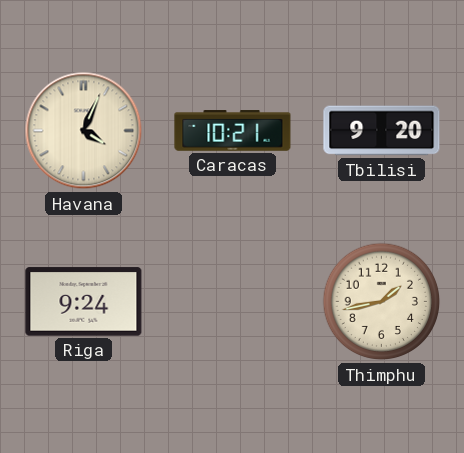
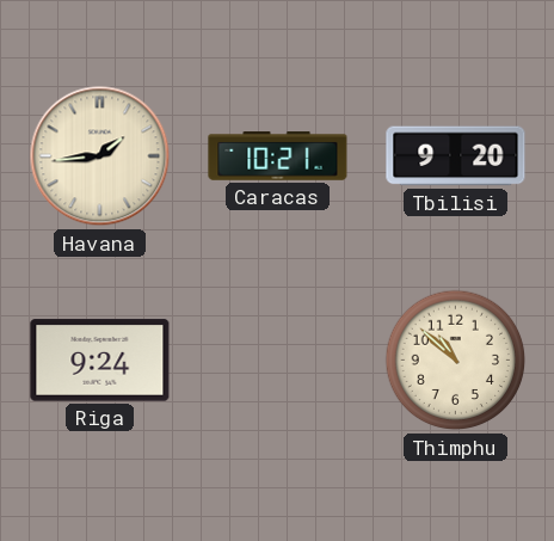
Havana: 4:04 -> 1:44
Thimphu: 1:43 -> 10:52
